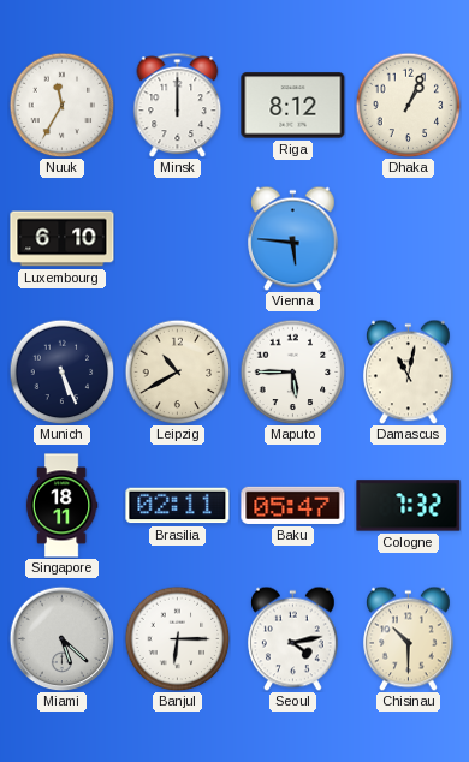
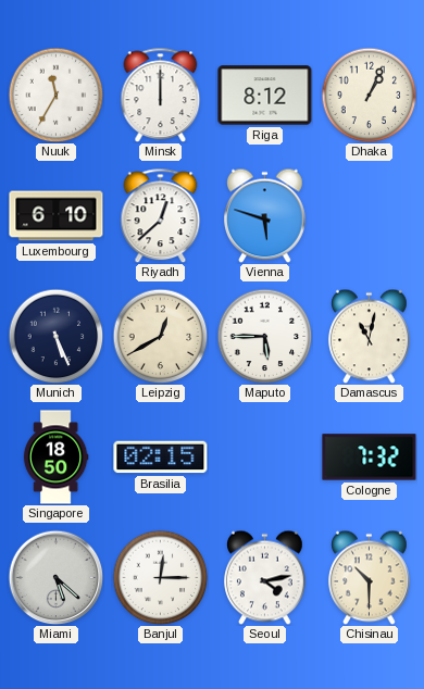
Riyadh: none -> 12:38
Vienna: 5:46 -> 5:48
Leipzig: 10:40 -> 12:40
Singapore: 18:11 -> 18:50
Brasilia: 02:11 -> 02:15
Baku: 05:47 -> none
Banjul: 6:15 -> 12:15
